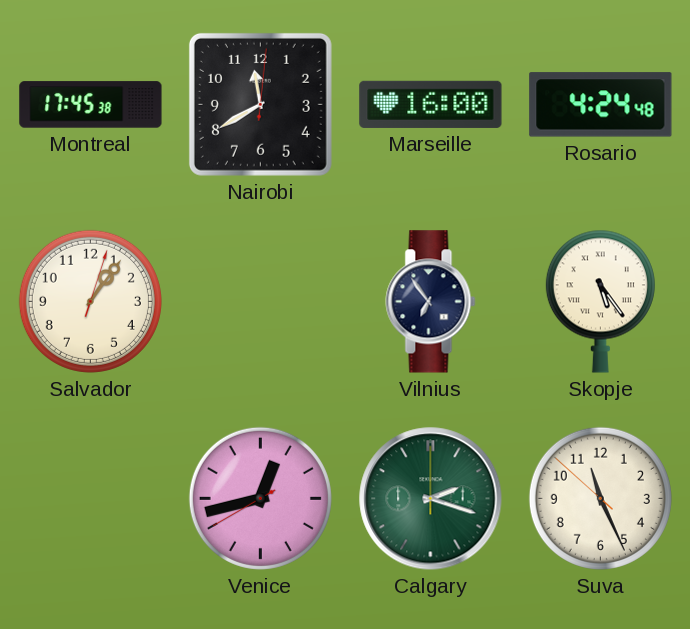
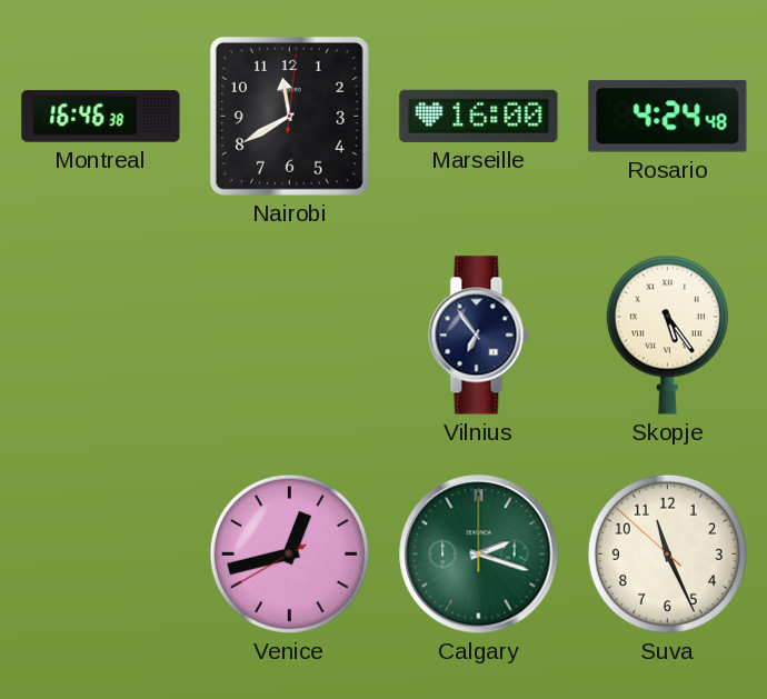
Montreal: 17:45 -> 16:46
Salvador: 1:06 -> none
